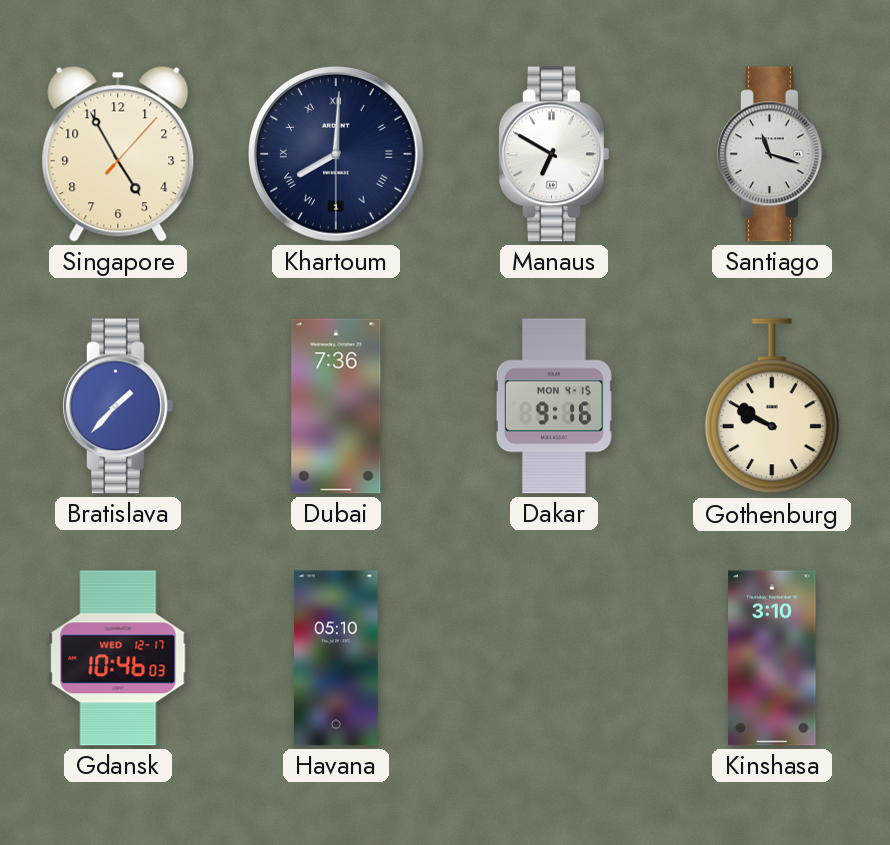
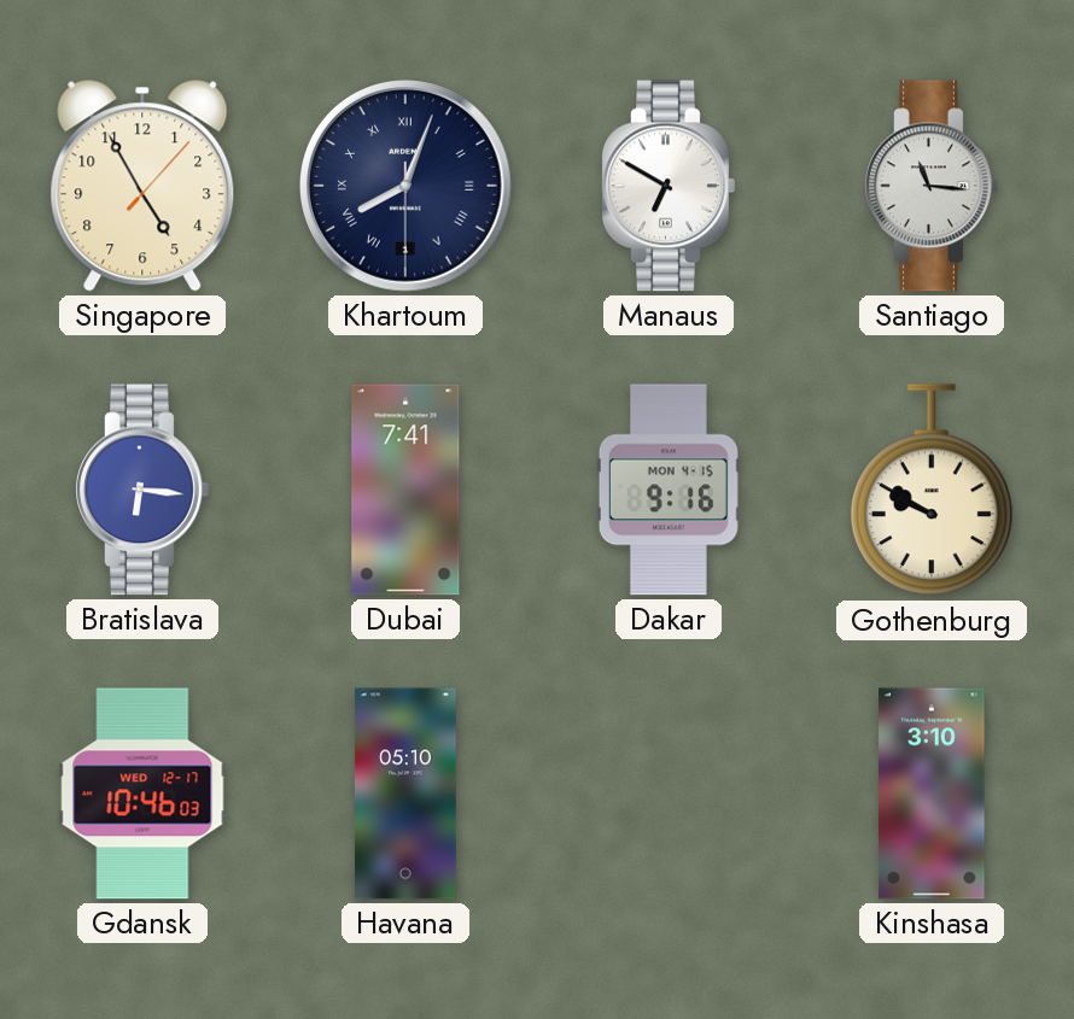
Khartoum: 8:00 -> 8:03
Santiago: 11:18 -> 11:16
Bratislava: 1:37 -> 6:16
Dubai: 7:36 -> 7:41
